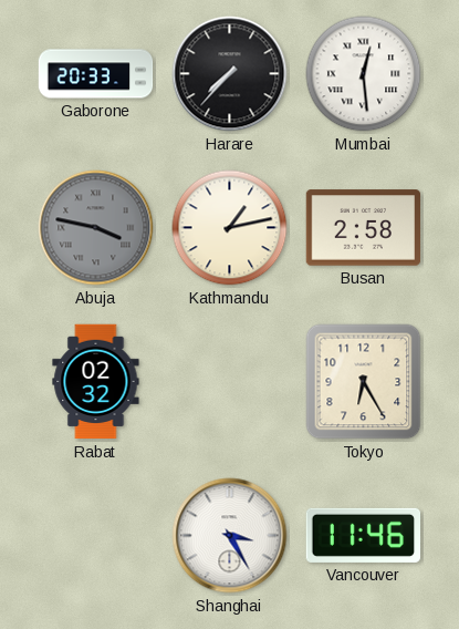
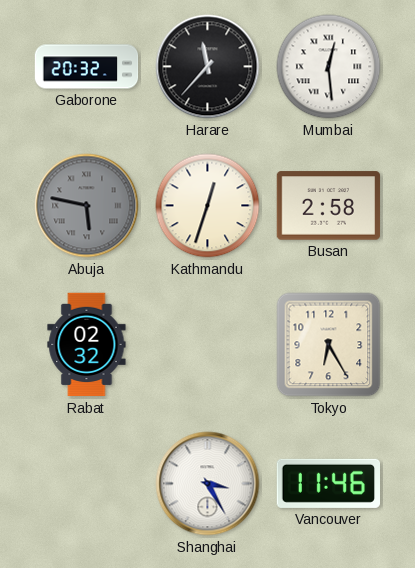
Gaborone: 20:33 -> 20:32
Harare: 7:37 -> 11:37
Abuja: 3:47 -> 5:47
Kathmandu: 1:13 -> 12:33
